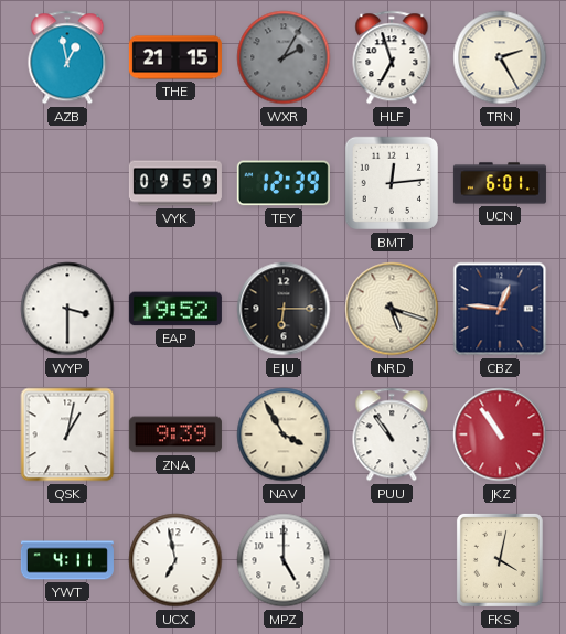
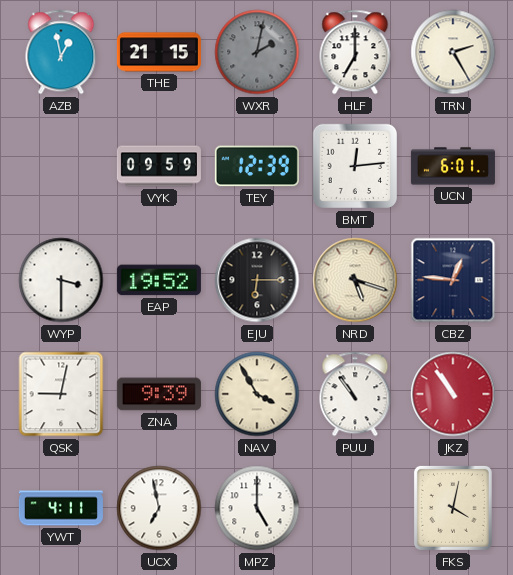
WXR: 2:05 -> 2:02
HLF: 6:57 -> 7:00
QSK: 1:02 -> 9:02
